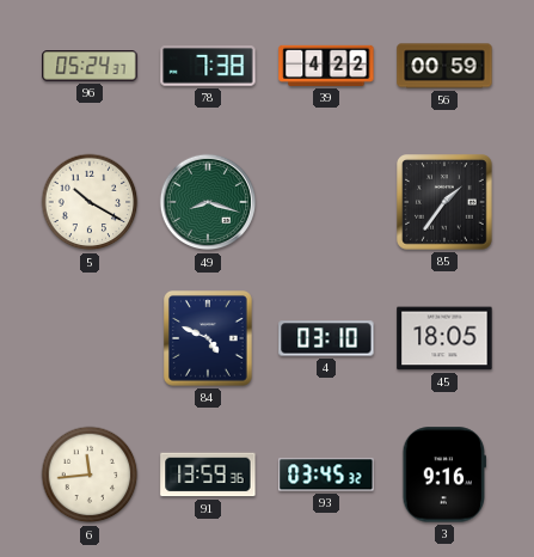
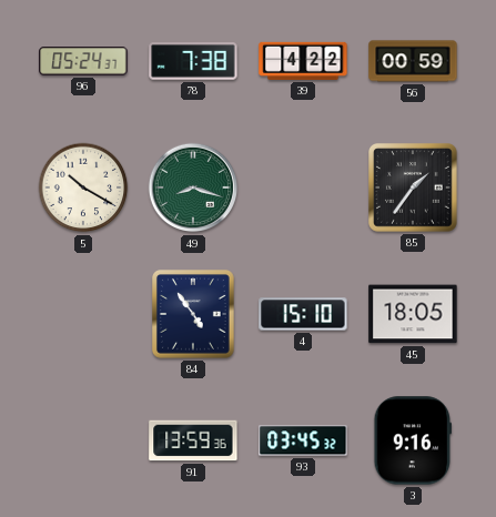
84: 4:49 -> 4:54
4: 03:10 -> 15:10
6: 11:44 -> none
